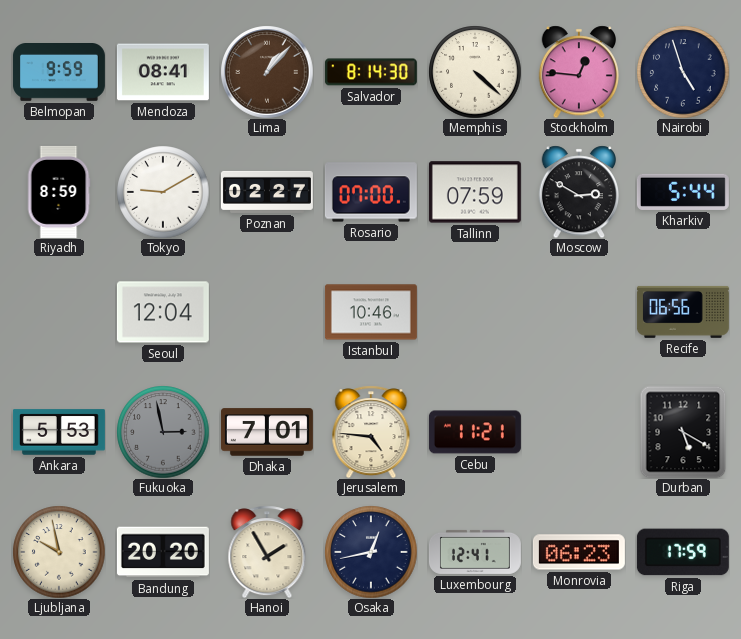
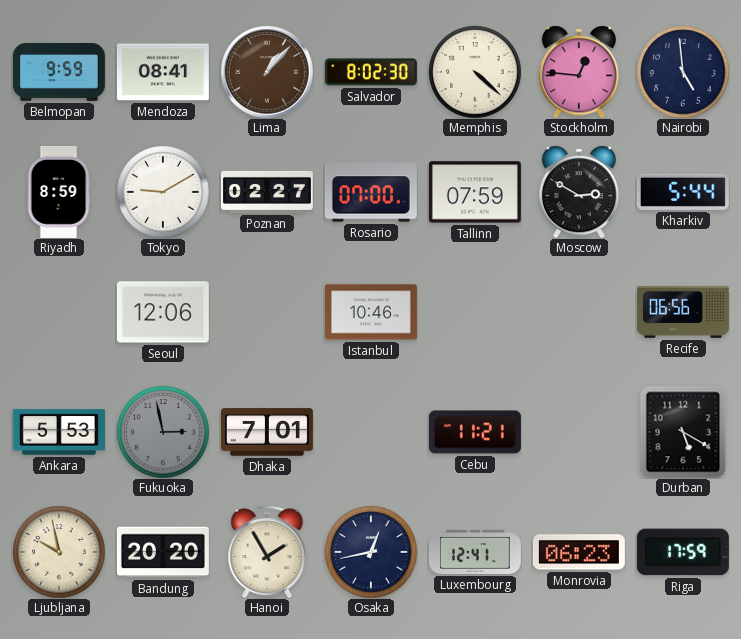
Salvador: 8:14 -> 8:02
Nairobi: 4:57 -> 4:59
Seoul: 12:04 -> 12:06
Jerusalem: 4:46 -> none
